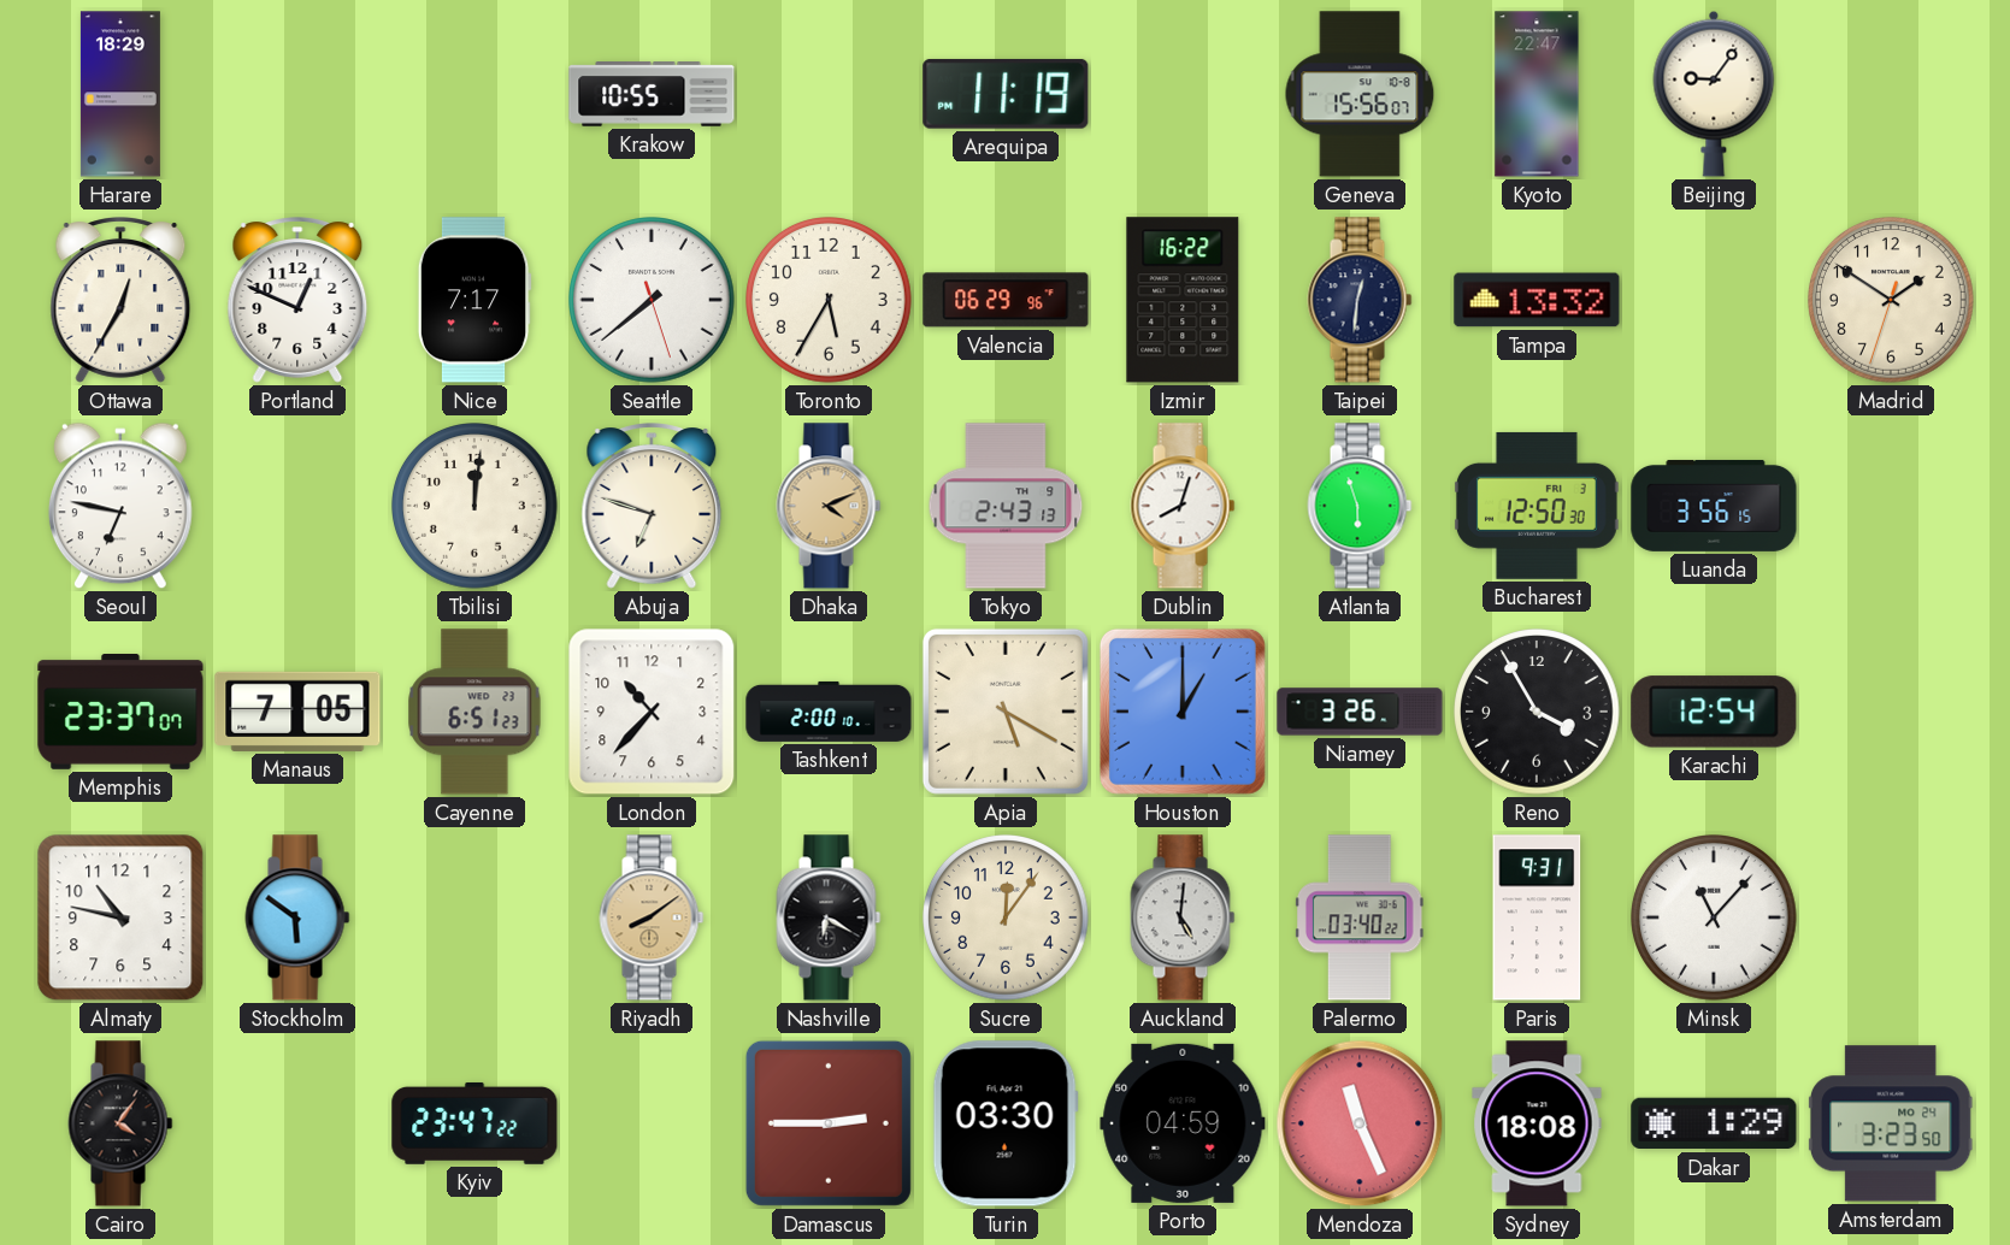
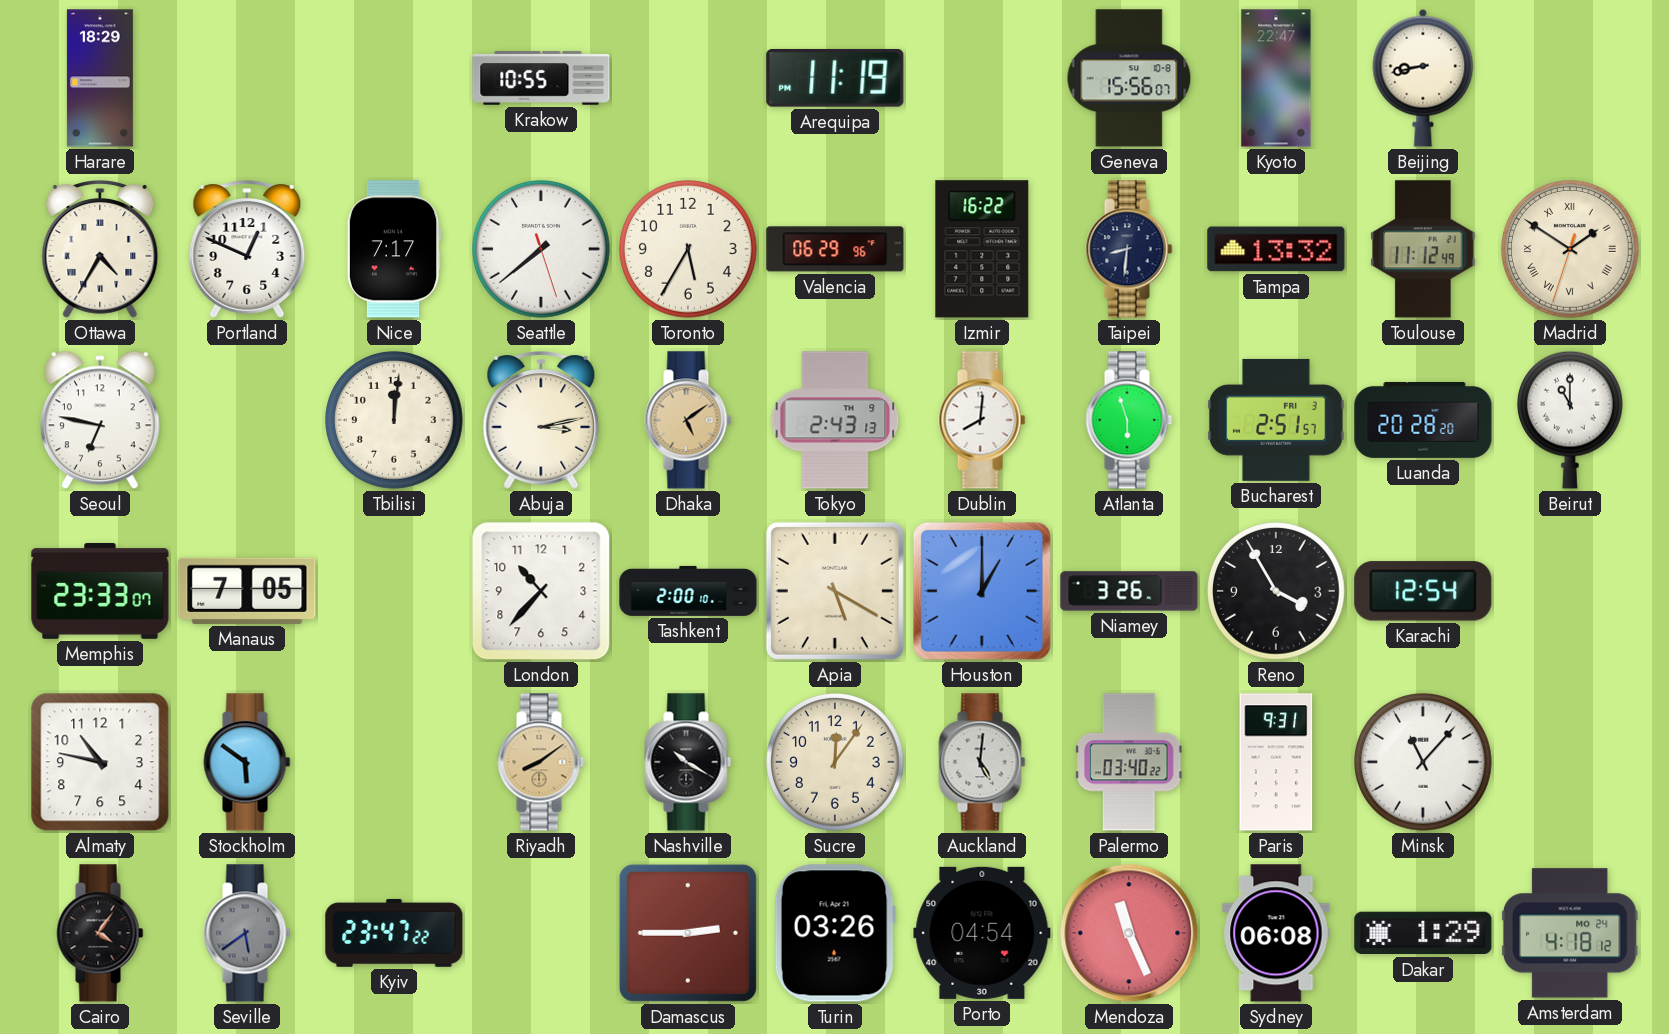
Beijing: 9:06 -> 8:43
Ottawa: 12:35 -> 4:35
Taipei: 12:31 -> 8:31
Toulouse: none -> 11:12
Madrid numerals: Arabic -> Roman
Abuja: 6:48 -> 3:13
Dhaka: 4:11 -> 5:09
Dublin: 8:03 -> 8:01
Bucharest: 12:50 -> 2:51
Luanda: 3:56 -> 20:28
Beirut: none -> 11:00
Memphis: 23:37 -> 23:33
Cayenne: 6:51 -> none
Nashville: 6:20 -> 10:20
Seville: none -> 5:39
Turin: 03:30 -> 03:26
Porto: 04:59 -> 04:54
Sydney: 18:08 -> 06:08
Amsterdam: 3:23 -> 4:18
